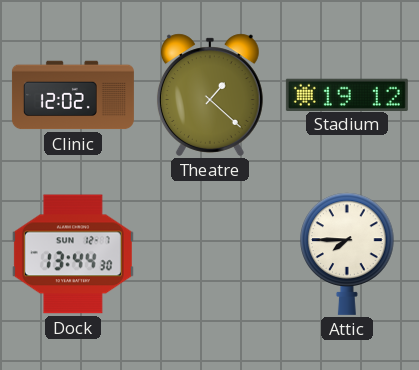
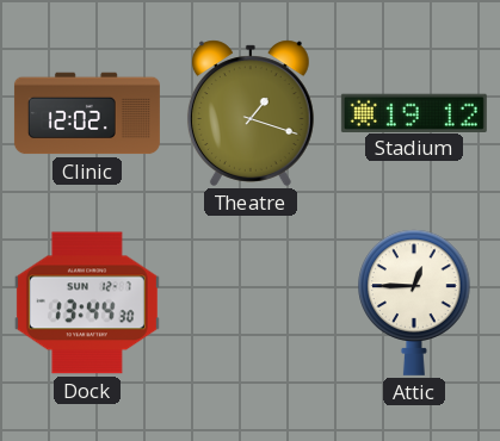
Theatre: 1:22 -> 1:18
Attic: 7:45 -> 12:45
